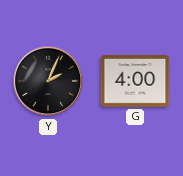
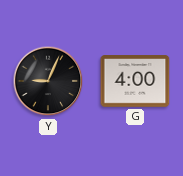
Y: 2:04 -> 9:04
